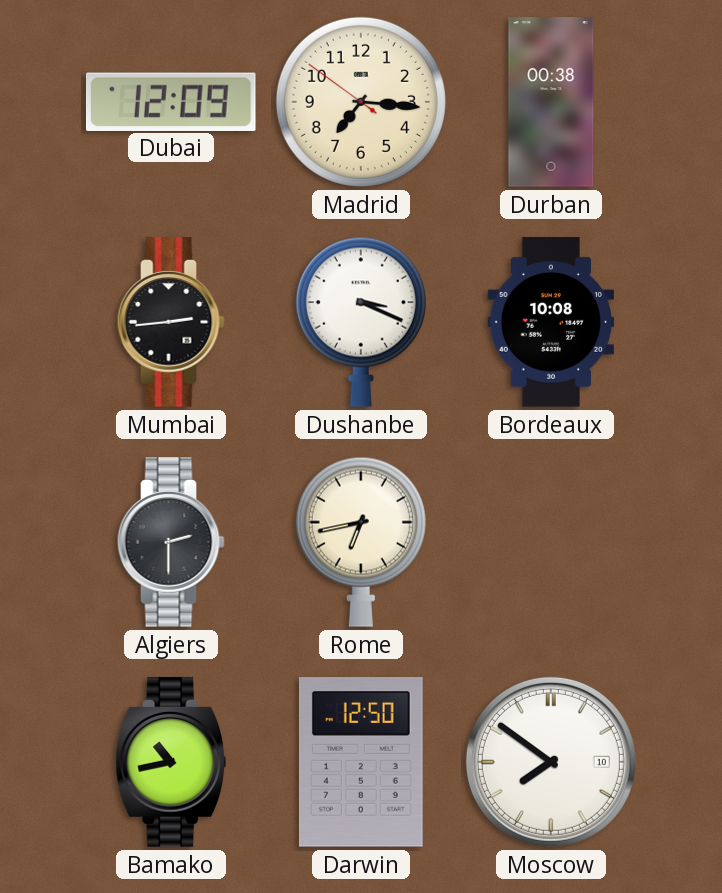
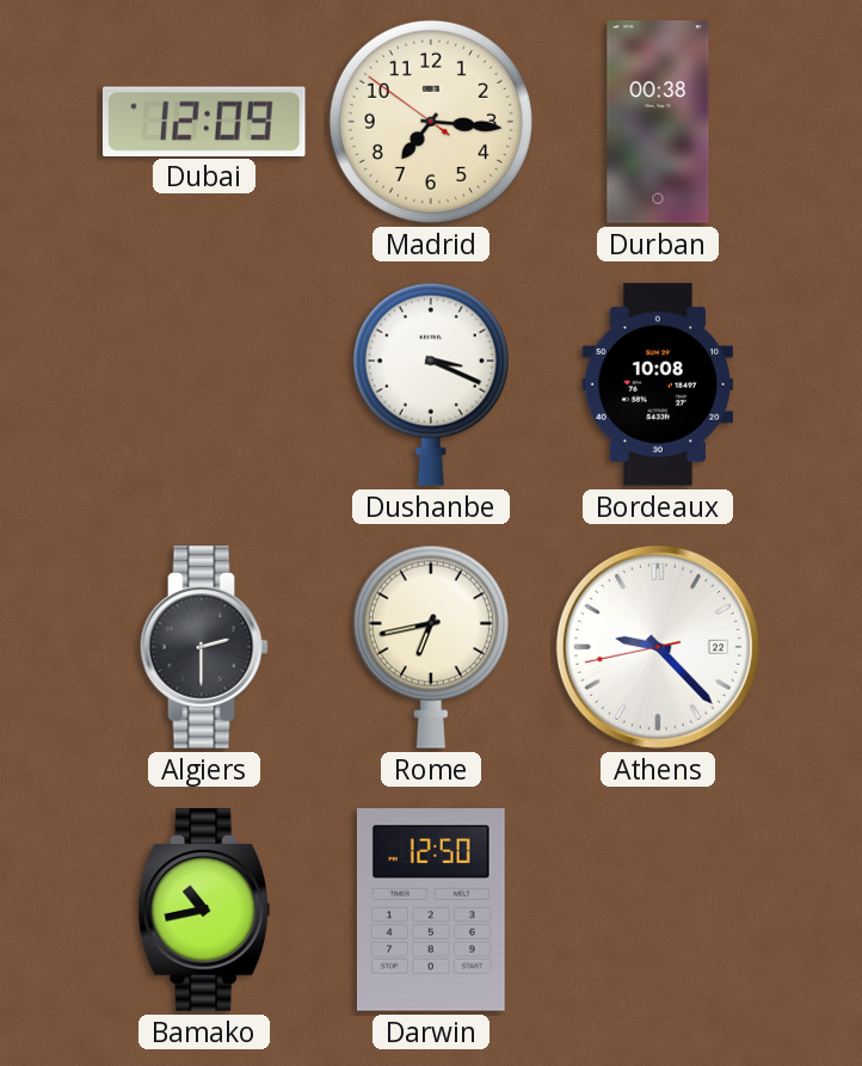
Mumbai: 2:44 -> none
Athens: none -> 9:22
Moscow: 7:51 -> none
